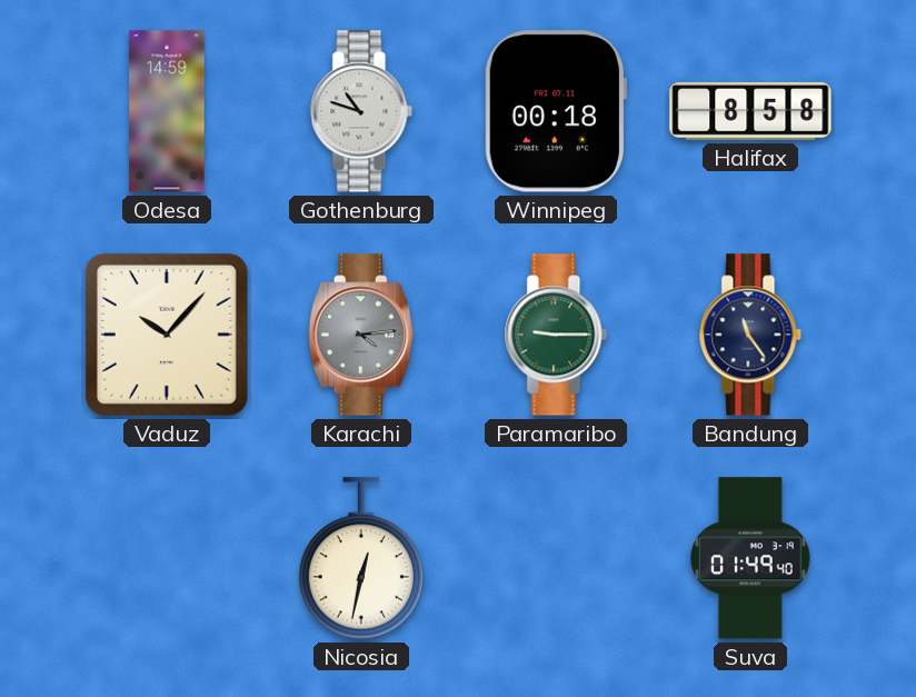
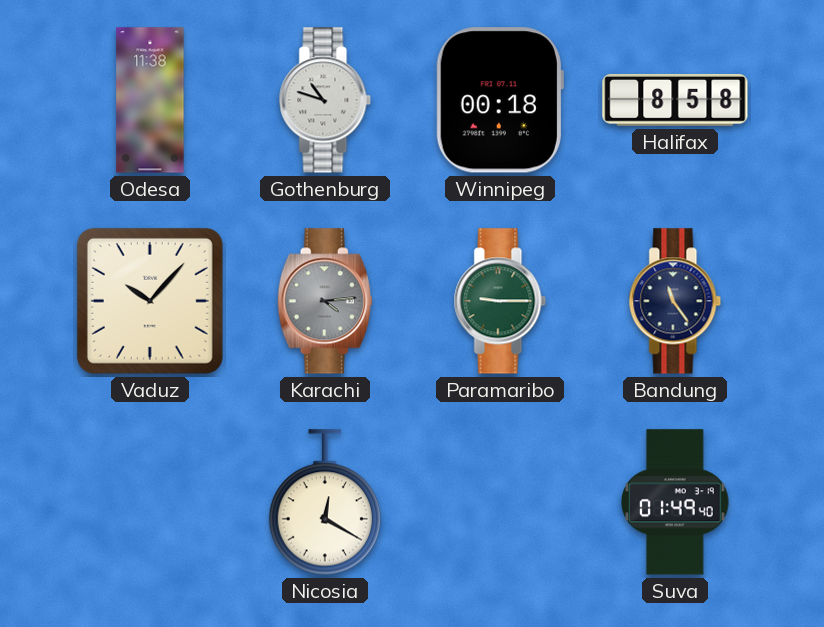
Odesa: 14:59 -> 11:38
Nicosia: 12:32 -> 12:20
